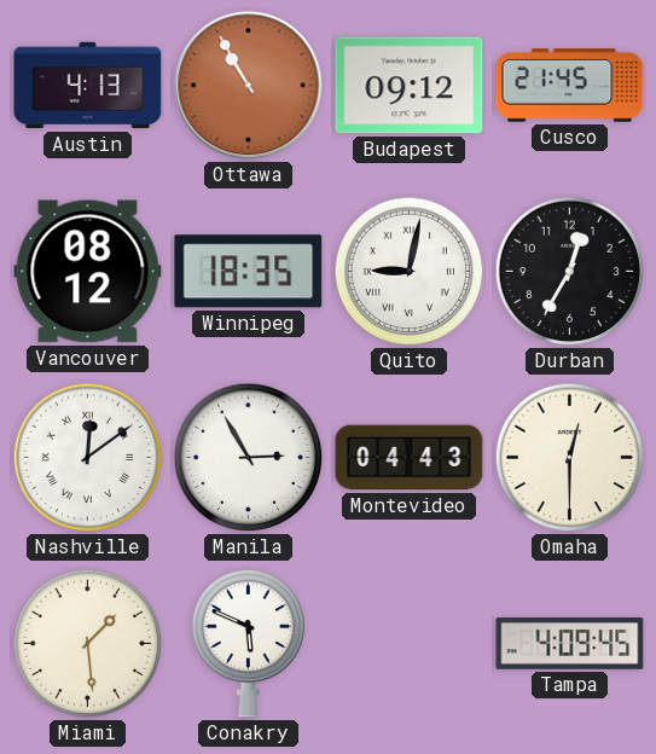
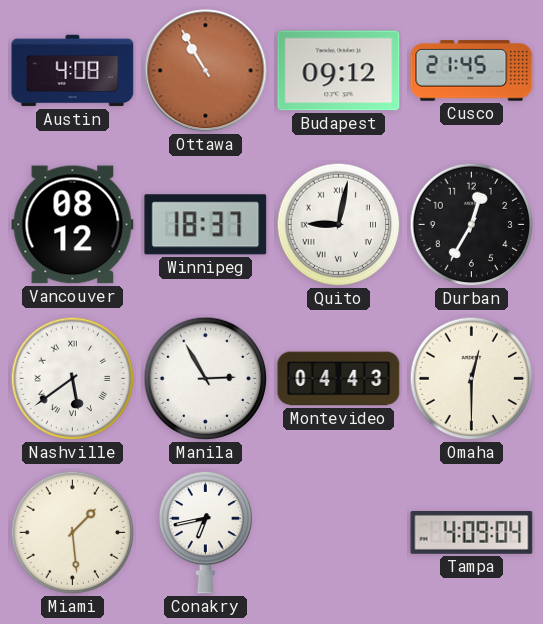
Austin: 4:13 -> 4:08
Winnipeg: 18:35 -> 18:37
Nashville: 12:09 -> 5:39
Conakry: 5:49 -> 6:43
Tampa: 4:09:45 -> 4:09:04
